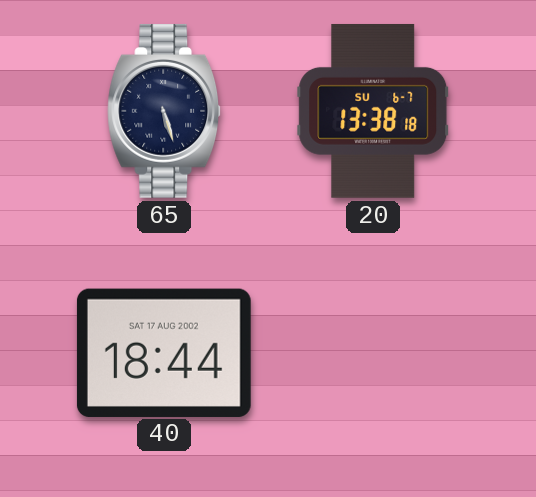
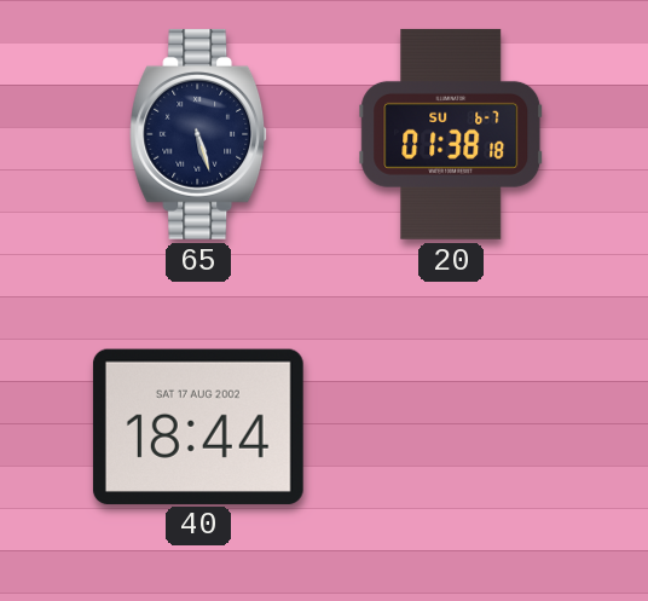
20: 13:38 -> 01:38
